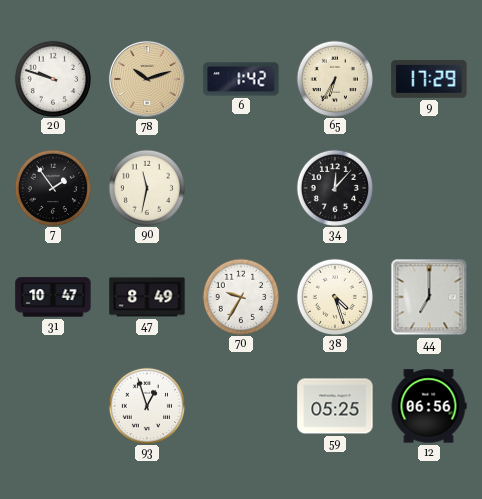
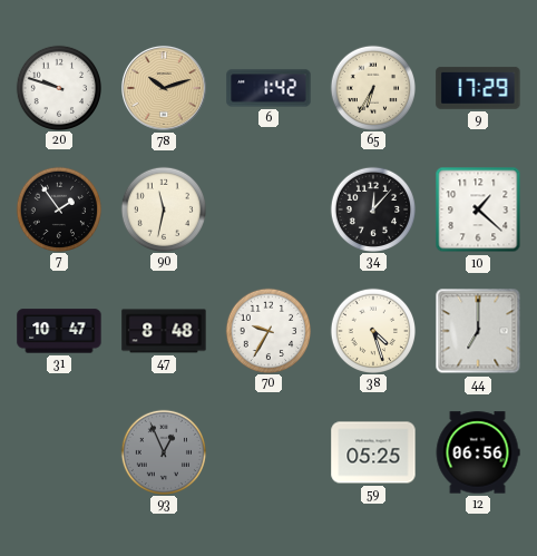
10: none -> 1:22
47: 8:49 -> 8:48
93: 12:57 -> 12:56
93 dial: white -> grey
